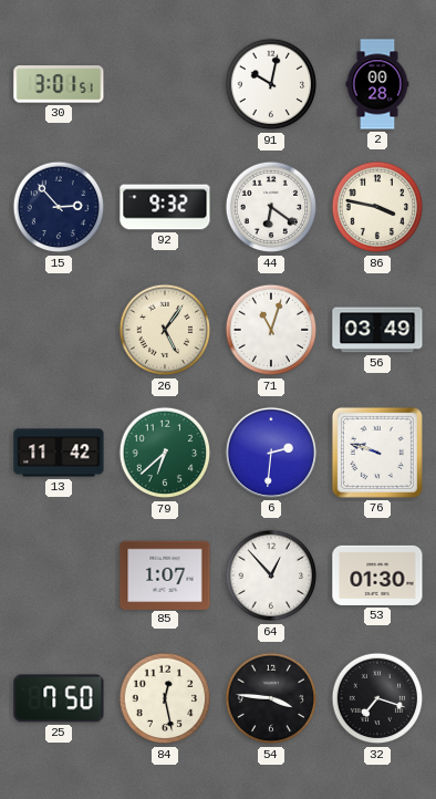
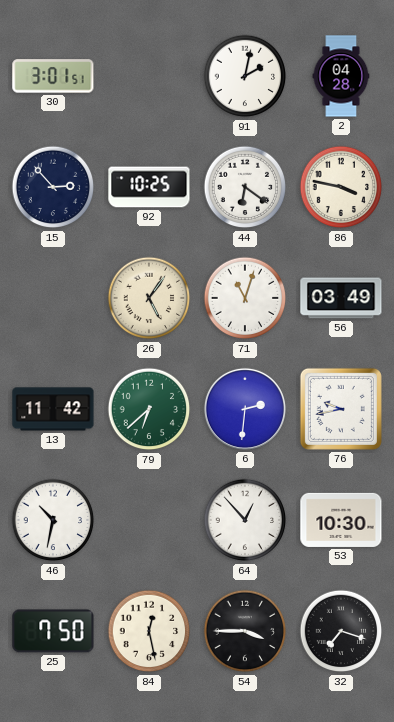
91: 10:02 -> 2:02
2: 00:28 -> 04:28
92: 9:32 -> 10:25
76: 9:48 -> 9:43
46: none -> 10:32
85: 1:07 -> none
53: 01:30 -> 10:30
54: 3:46 -> 3:45
